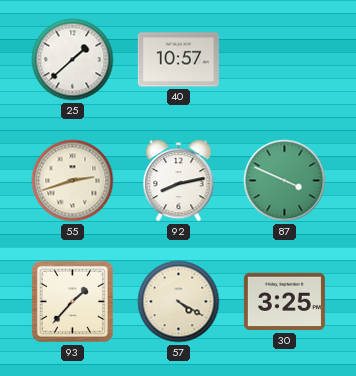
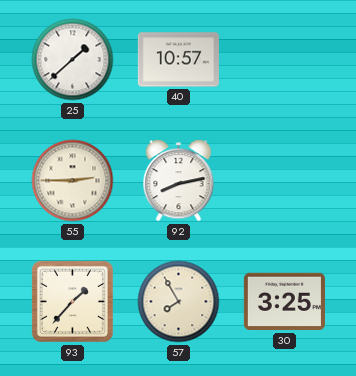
55: 2:42 -> 2:45
87: 3:49 -> none
57: 4:20 -> 7:55
